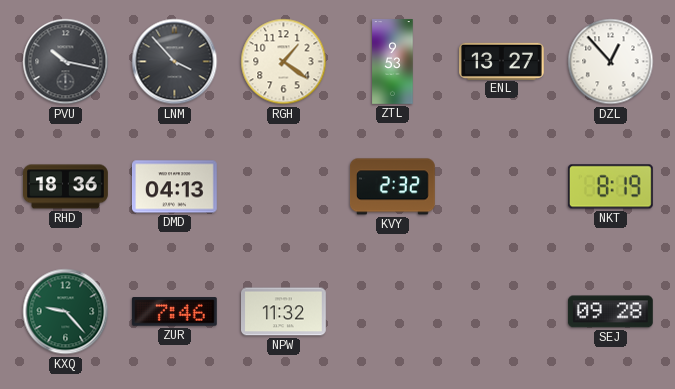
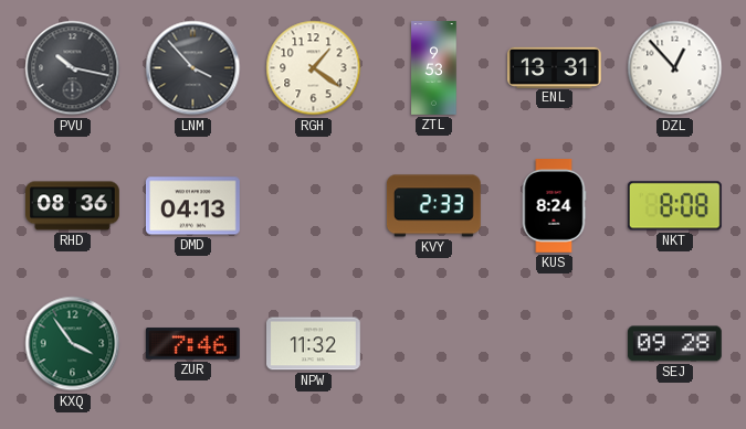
ENL: 13:27 -> 13:31
RHD: 18:36 -> 08:36
KVY: 2:32 -> 2:33
KUS: none -> 8:24
NKT: 8:19 -> 8:08
KXQ: 9:23 -> 3:54
